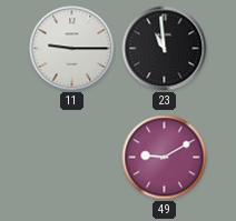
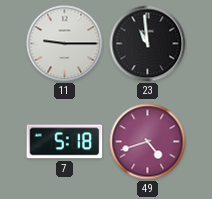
7: none -> 5:18
49: 9:10 -> 4:42
